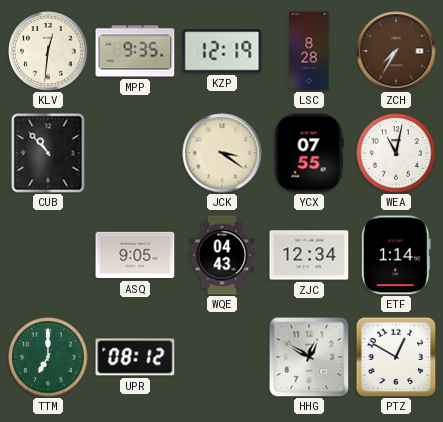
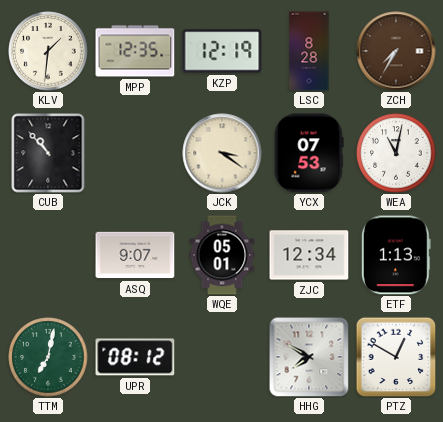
KLV: 12:31 -> 1:31
MPP: 9:35 -> 12:35
YCX: 07:55 -> 07:53
ASQ: 9:05 -> 9:07
WQE: 04:43 -> 05:01
ETF: 1:14 -> 1:13
TTM: 7:00 -> 7:02
HHG: 12:50 -> 7:50
